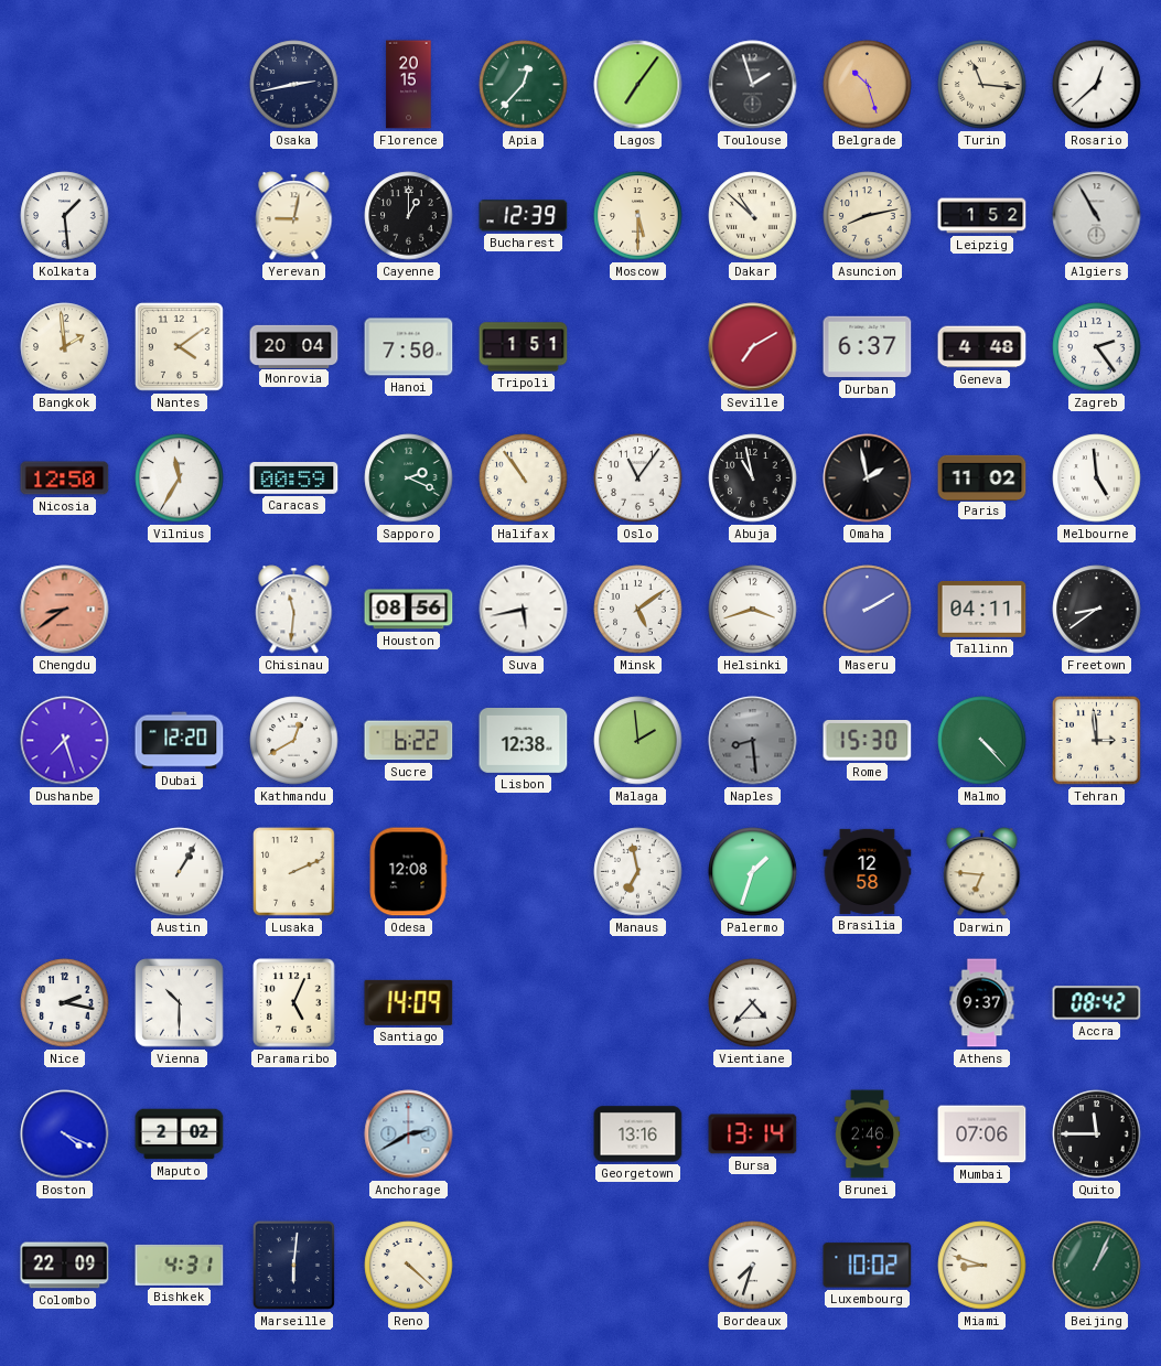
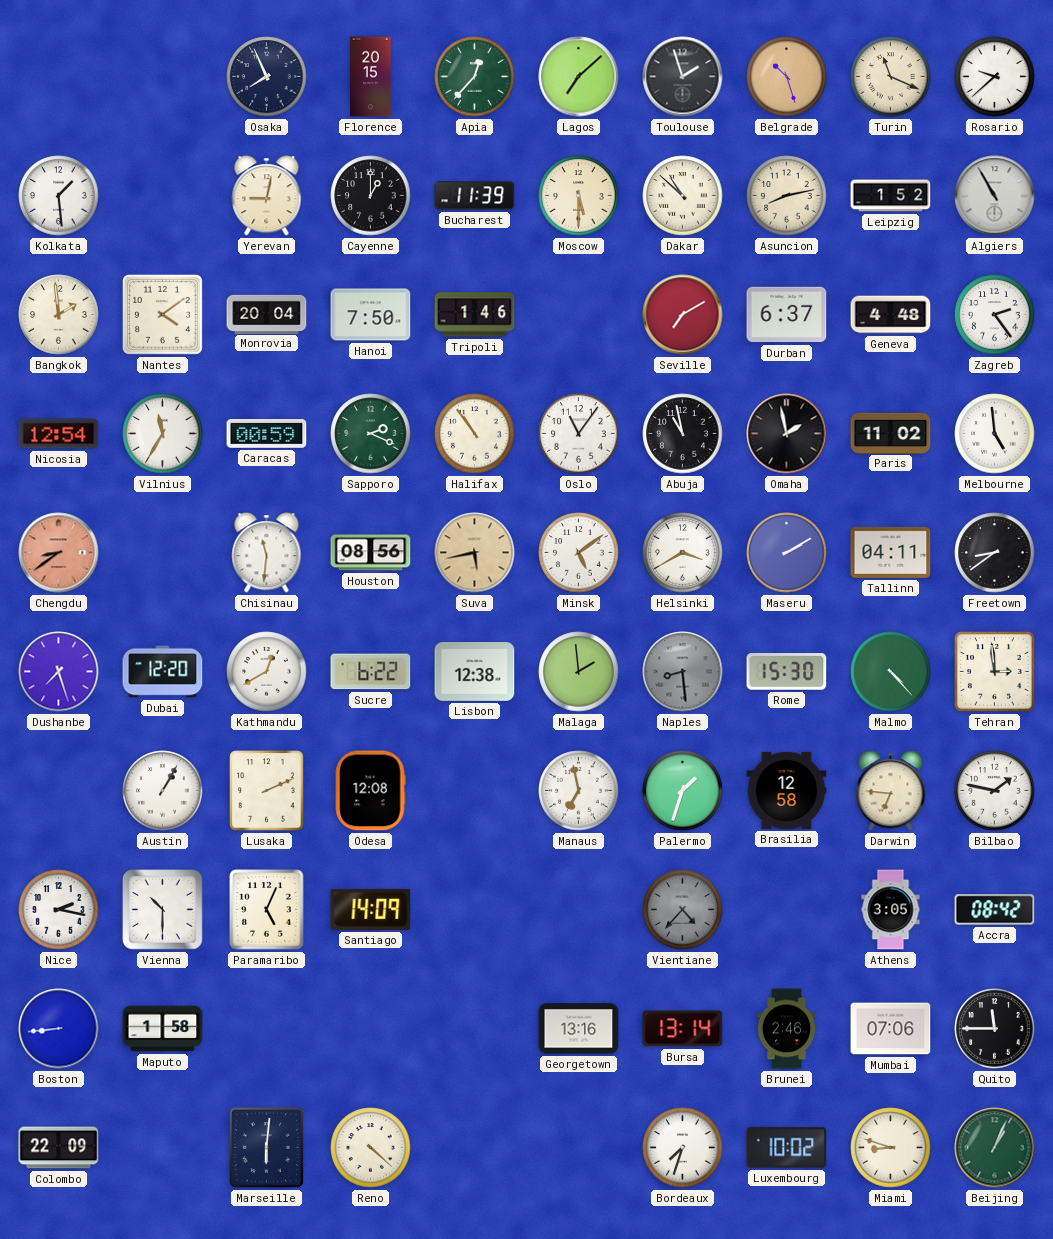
Osaka: 2:43 -> 7:56
Lagos: 7:06 -> 7:08
Turin: 11:16 -> 11:19
Rosario: 12:38 -> 9:38
Bucharest: 12:39 -> 11:39
Tripoli: 1:51 -> 1:46
Nicosia: 12:50 -> 12:54
Suva dial: white -> champagne
Helsinki: 3:42 -> 3:40
Bilbao: none -> 1:47
Vientiane dial: white -> grey
Athens: 9:37 -> 3:05
Boston: 4:19 -> 8:44
Maputo: 2:02 -> 1:58
Anchorage: 2:40 -> none
Bishkek: 4:31 -> none
